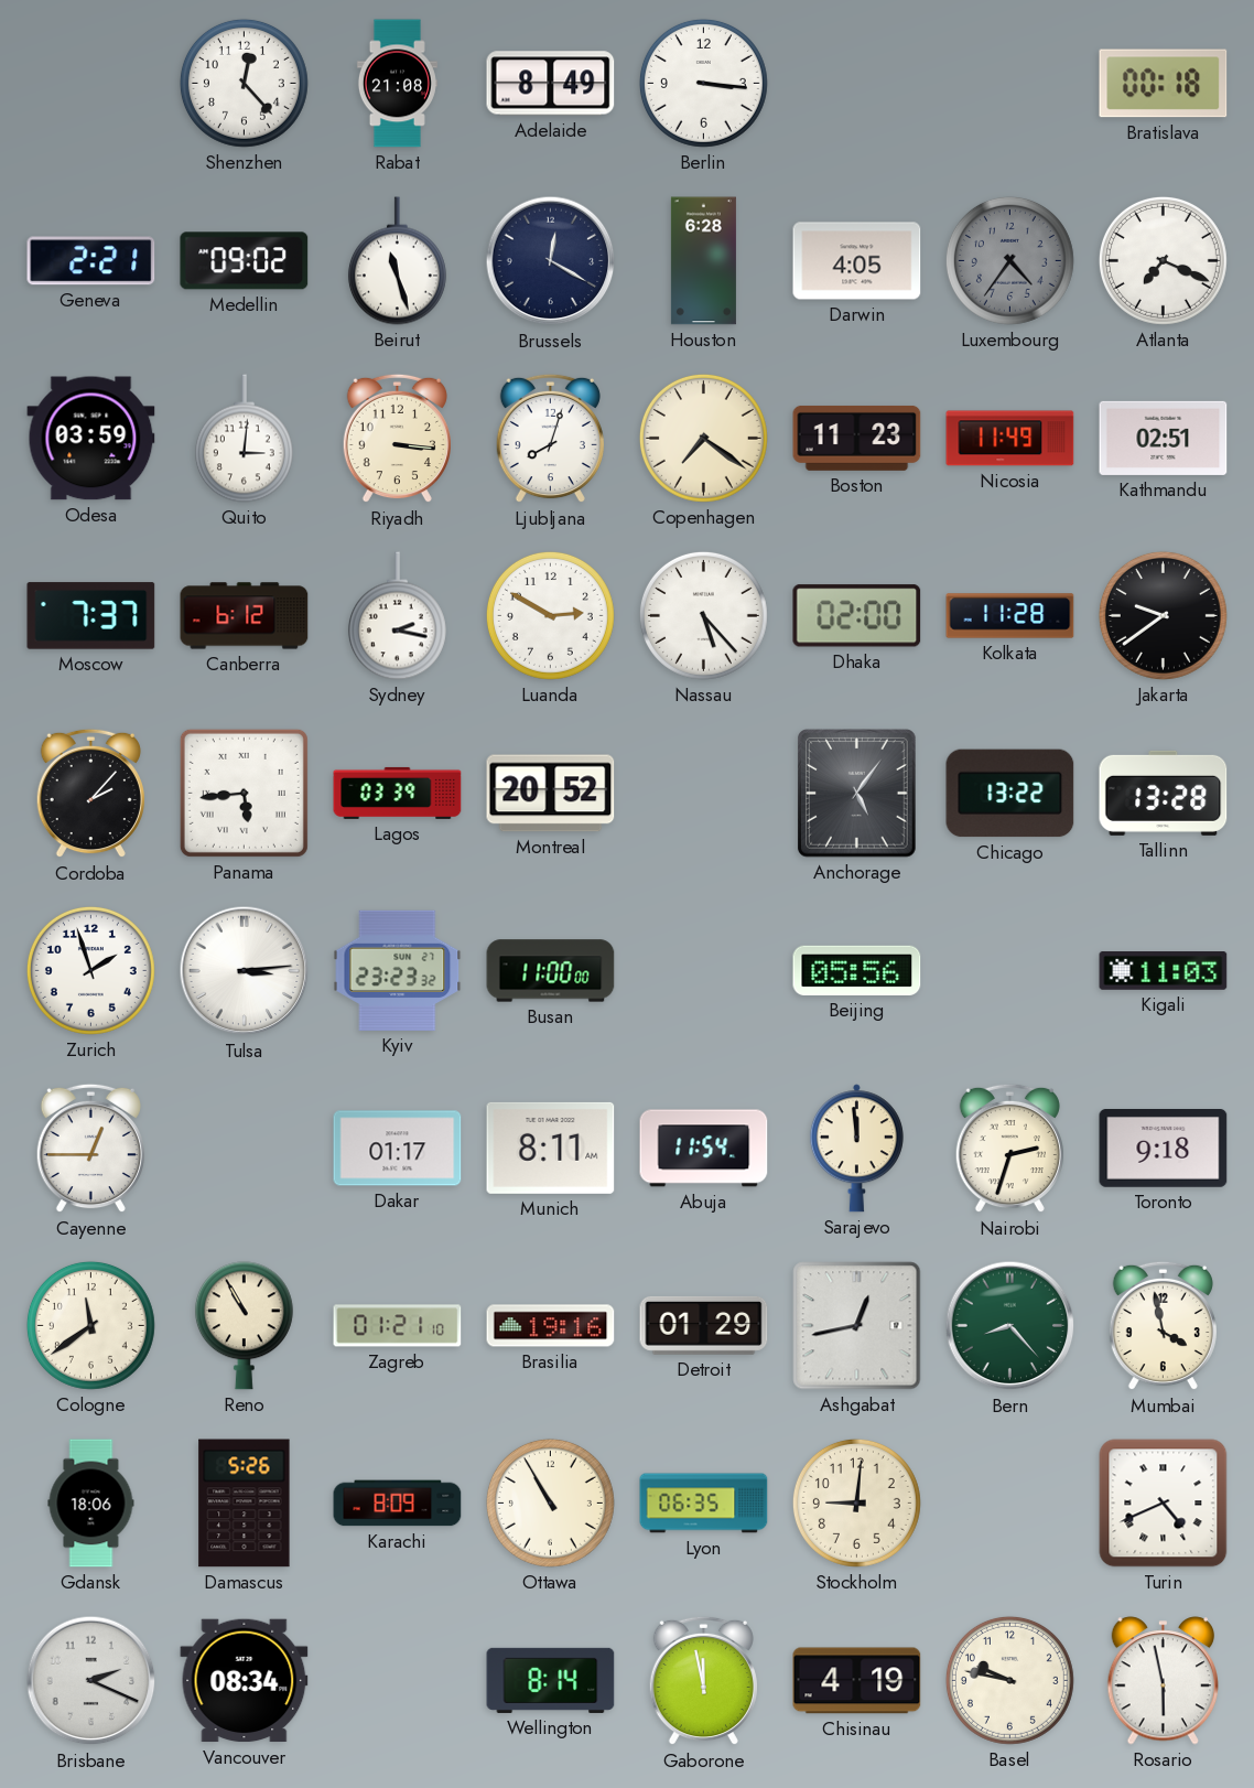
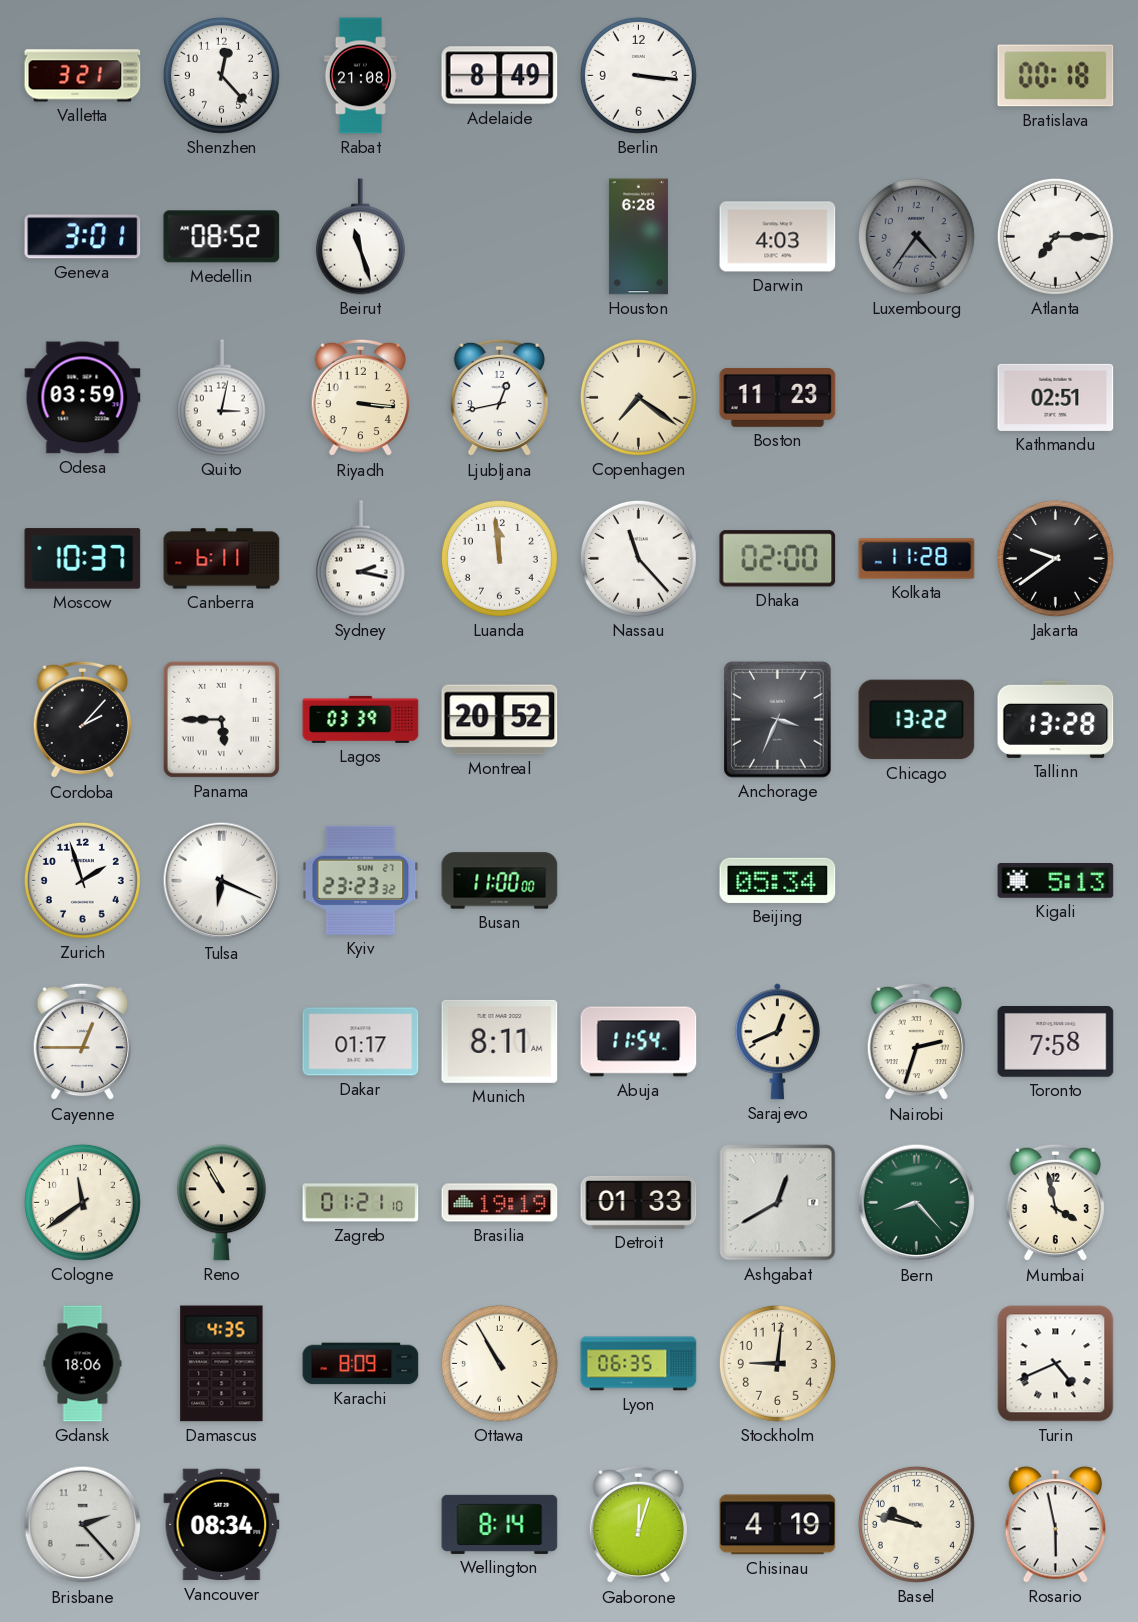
Valletta: none -> 3:21
Geneva: 2:21 -> 3:01
Medellin: 09:02 -> 08:52
Brussels: 12:20 -> none
Darwin: 4:05 -> 4:03
Atlanta: 7:19 -> 7:15
Quito: 3:01 -> 3:02
Ljubljana: 8:03 -> 12:43
Nicosia: 11:49 -> none
Moscow: 7:37 -> 10:37
Canberra: 6:12 -> 6:11
Luanda: 2:50 -> 11:59
Nassau: 5:23 -> 11:23
Panama: 5:44 -> 5:45
Anchorage: 5:06 -> 3:34
Tulsa: 3:14 -> 6:19
Beijing: 05:56 -> 05:34
Kigali: 11:03 -> 5:13
Sarajevo: 11:59 -> 12:41
Toronto: 9:18 -> 7:58
Brasilia: 19:16 -> 19:19
Detroit: 01:29 -> 01:33
Ashgabat: 12:43 -> 12:40
Damascus: 5:26 -> 4:35
Brisbane: 2:19 -> 2:23
Gaborone: 11:58 -> 12:03
